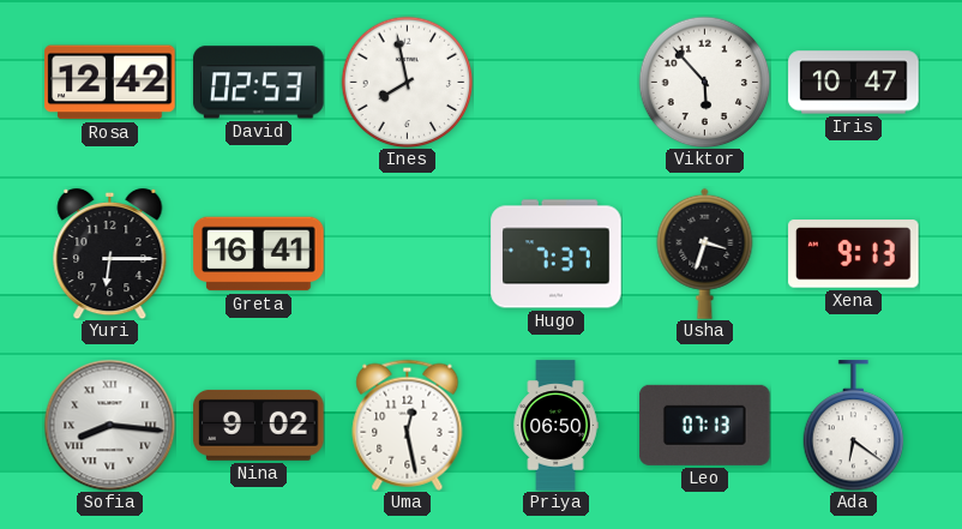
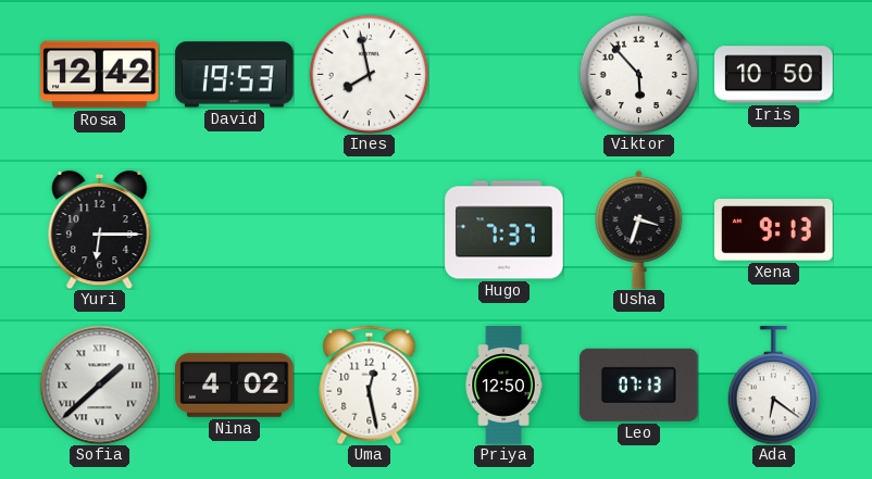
David: 02:53 -> 19:53
Iris: 10:47 -> 10:50
Greta: 16:41 -> none
Sofia: 8:16 -> 1:38
Nina: 9:02 -> 4:02
Priya: 06:50 -> 12:50
